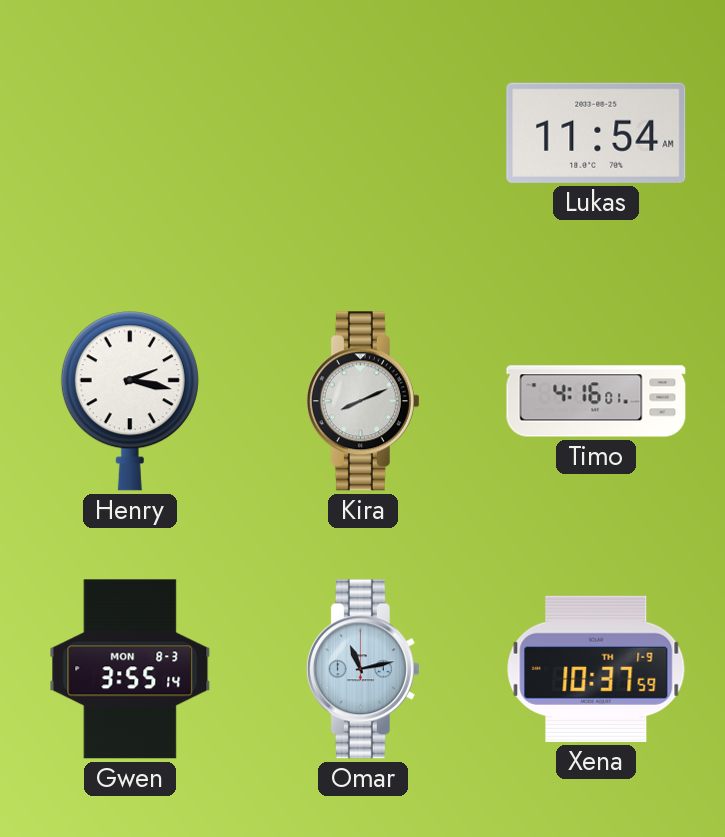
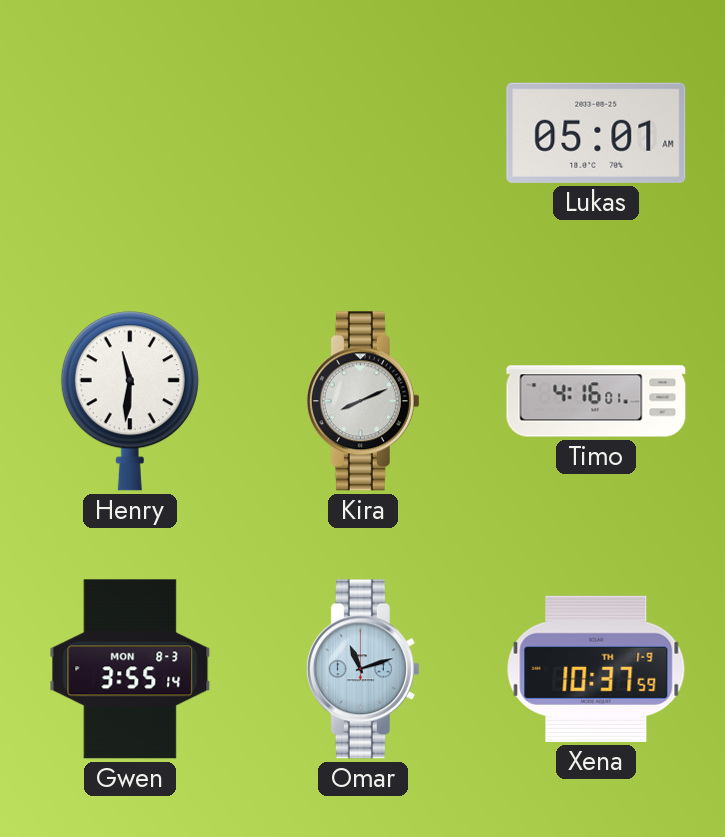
Lukas: 11:54 -> 05:01
Henry: 2:17 -> 11:31
Omar: 11:13 -> 11:12
